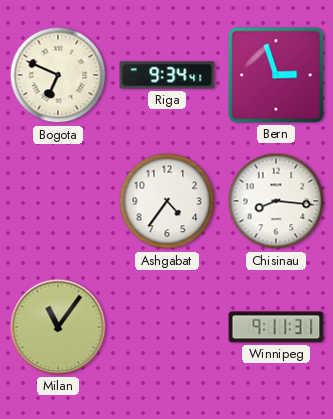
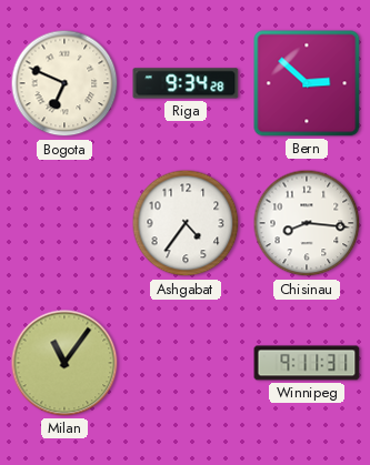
Riga: 9:34:41 -> 9:34:28
Bern: 2:57 -> 2:52
